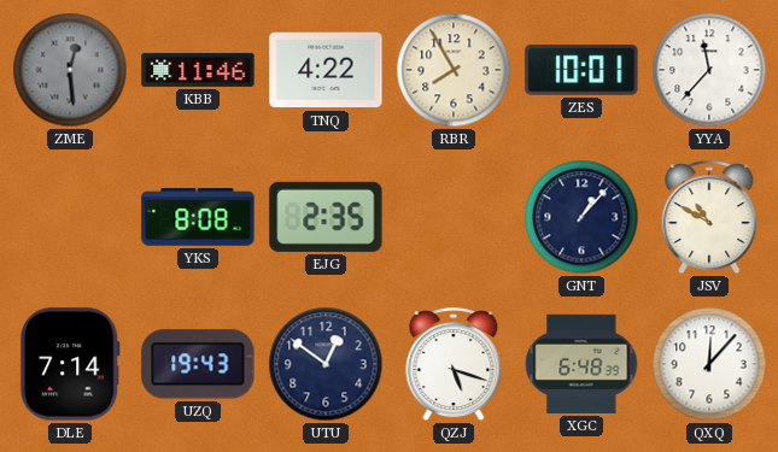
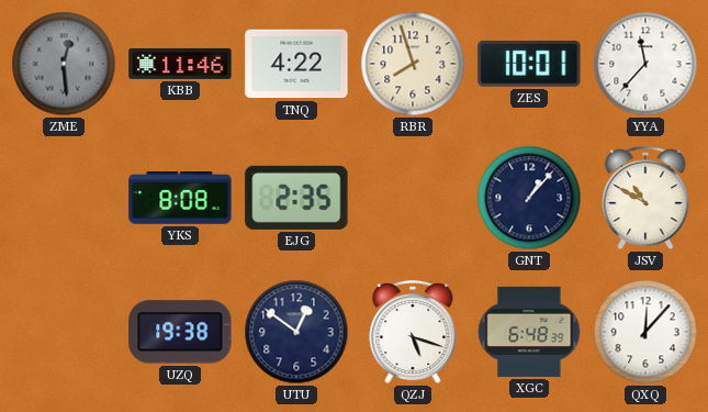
RBR: 7:55 -> 7:57
DLE: 7:14 -> none
UZQ: 19:43 -> 19:38
